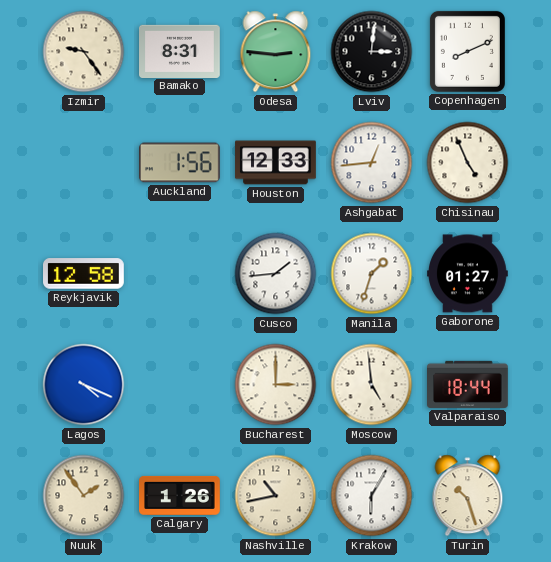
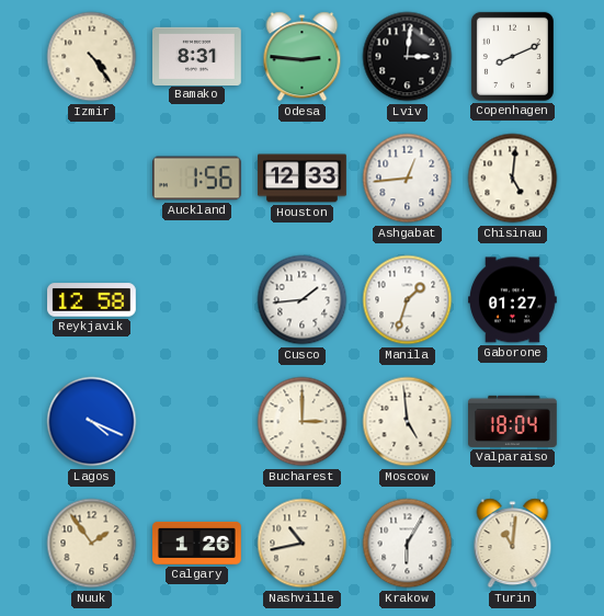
Izmir: 9:24 -> 4:24
Chisinau: 4:56 -> 5:01
Valparaiso: 18:44 -> 18:04
Turin: 10:27 -> 11:01
